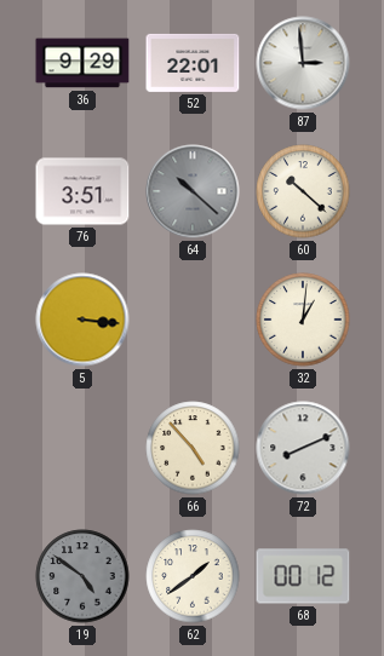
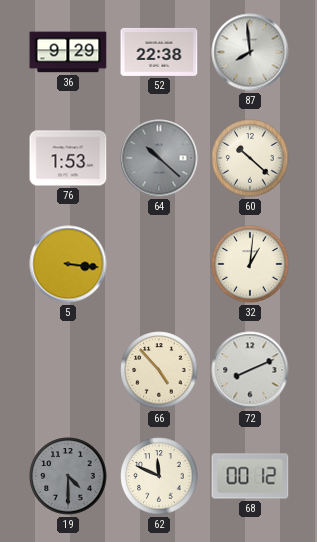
52: 22:01 -> 22:38
87: 2:59 -> 7:59
76: 3:51 -> 1:53
19: 4:51 -> 4:30
62: 1:39 -> 11:49
